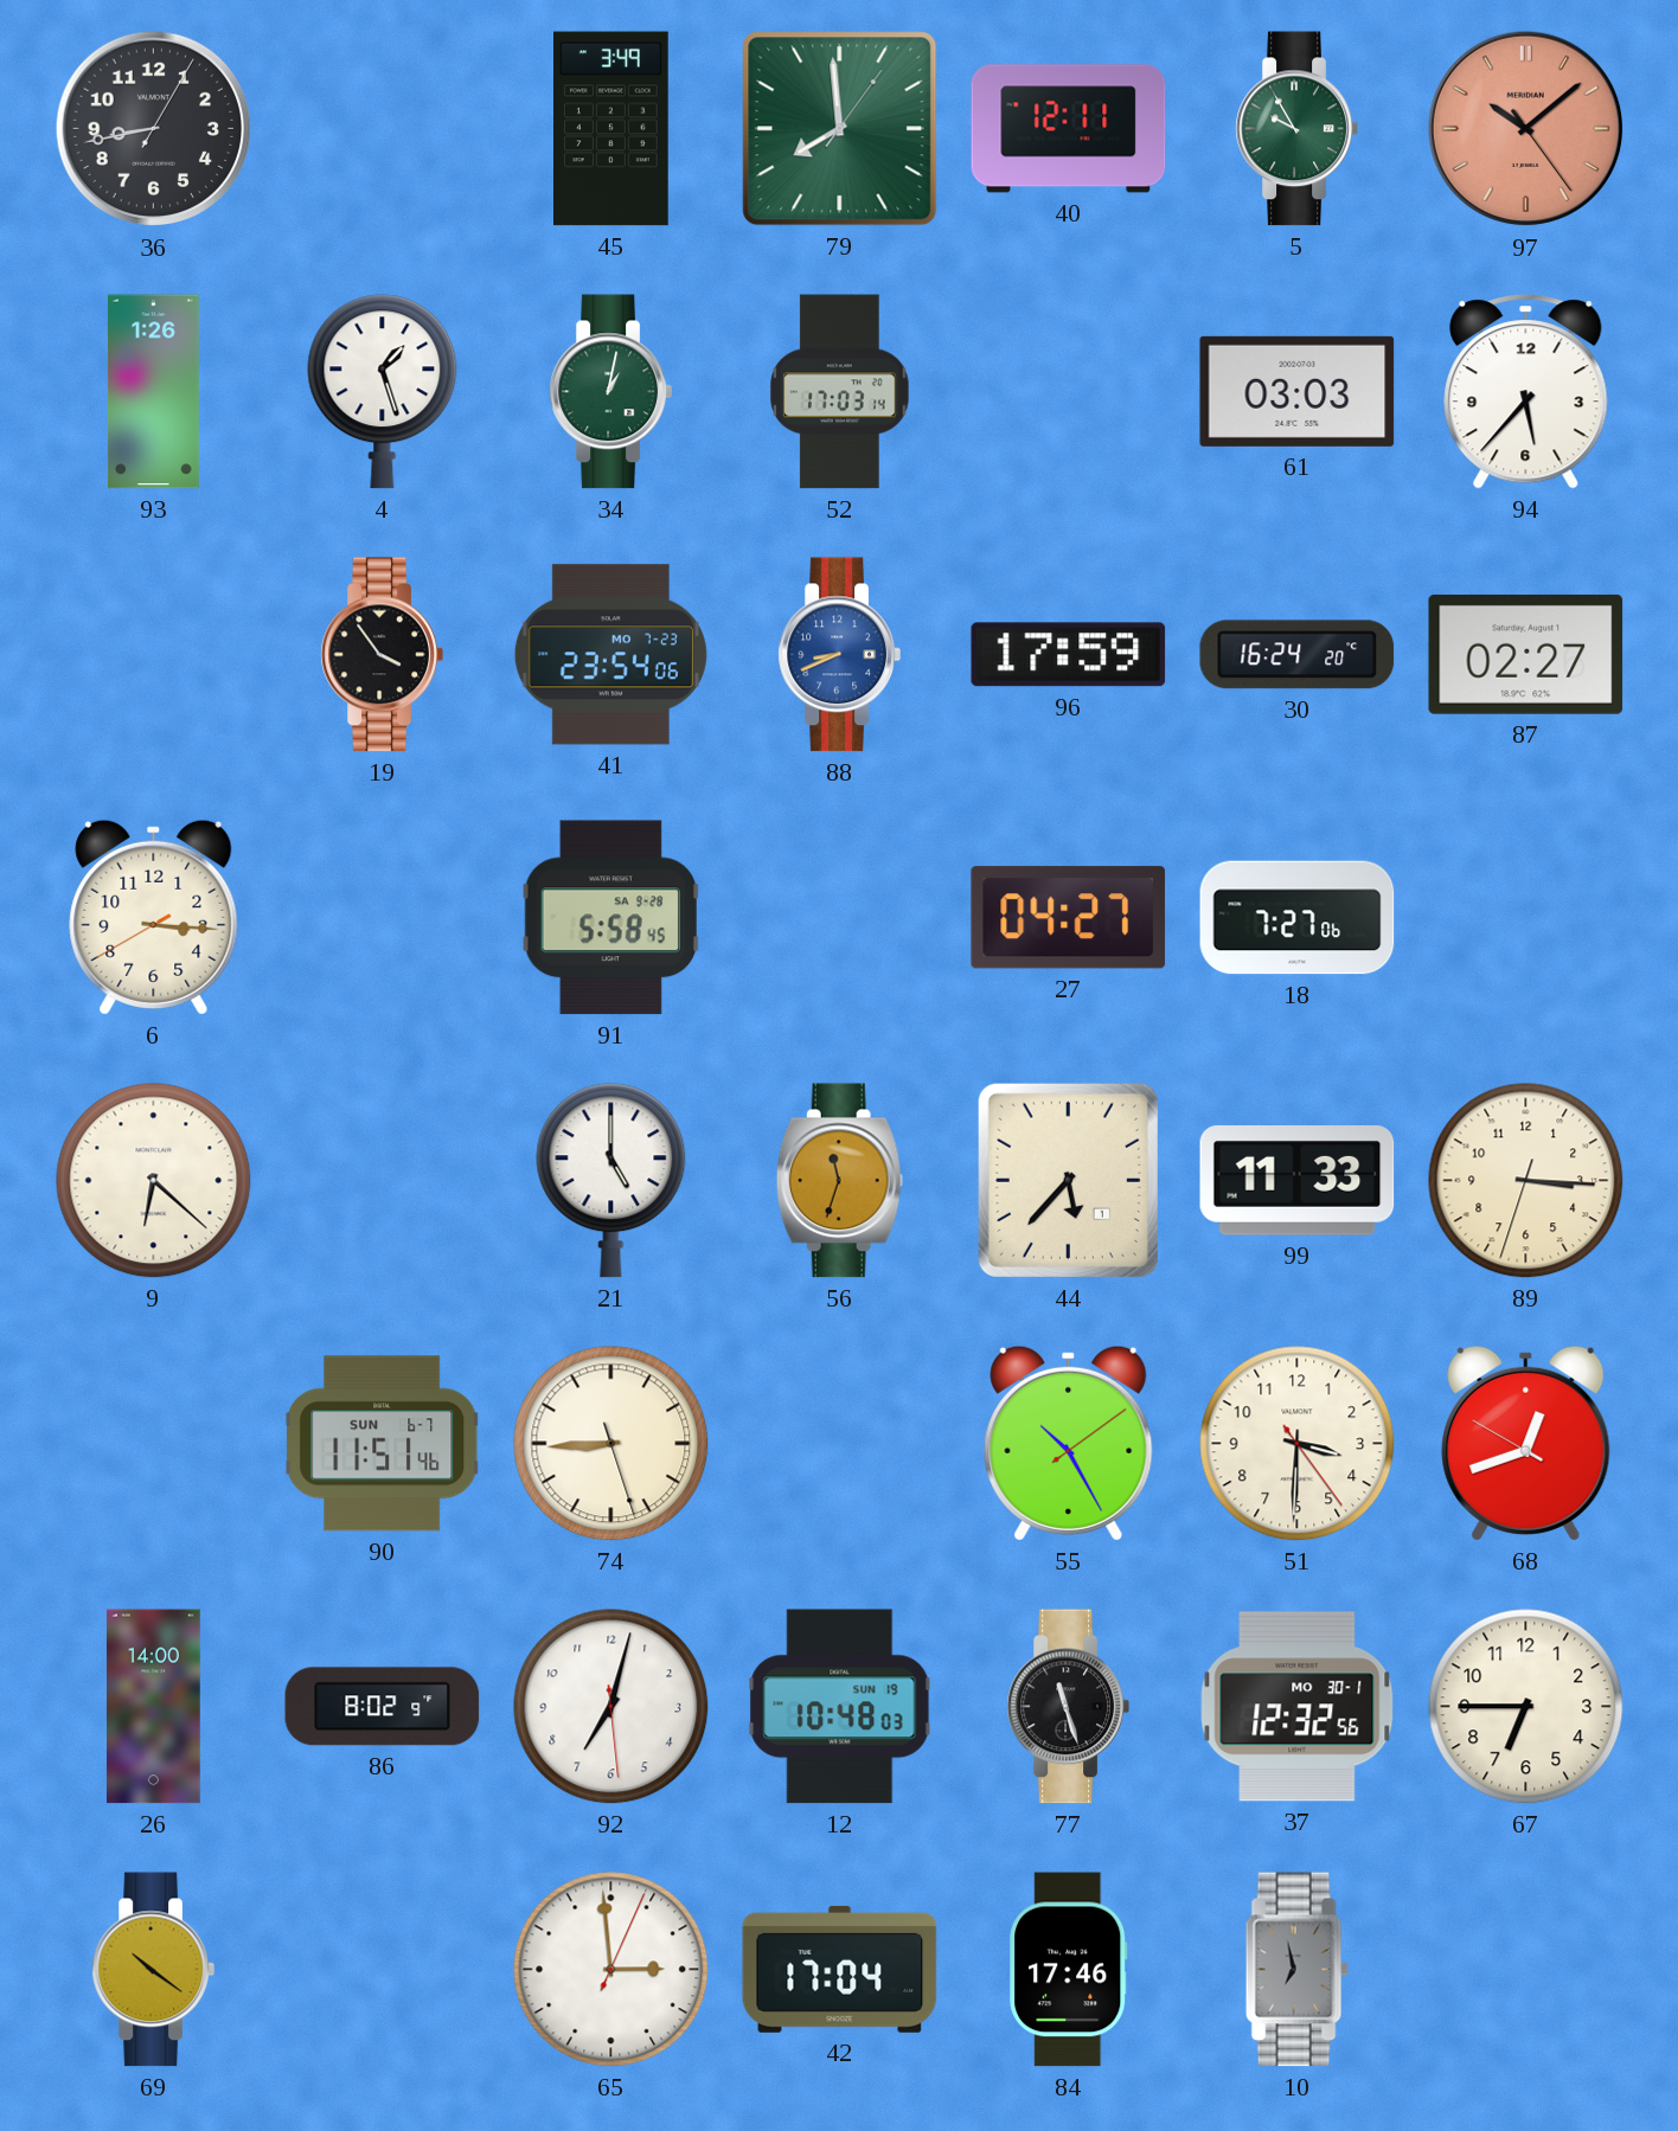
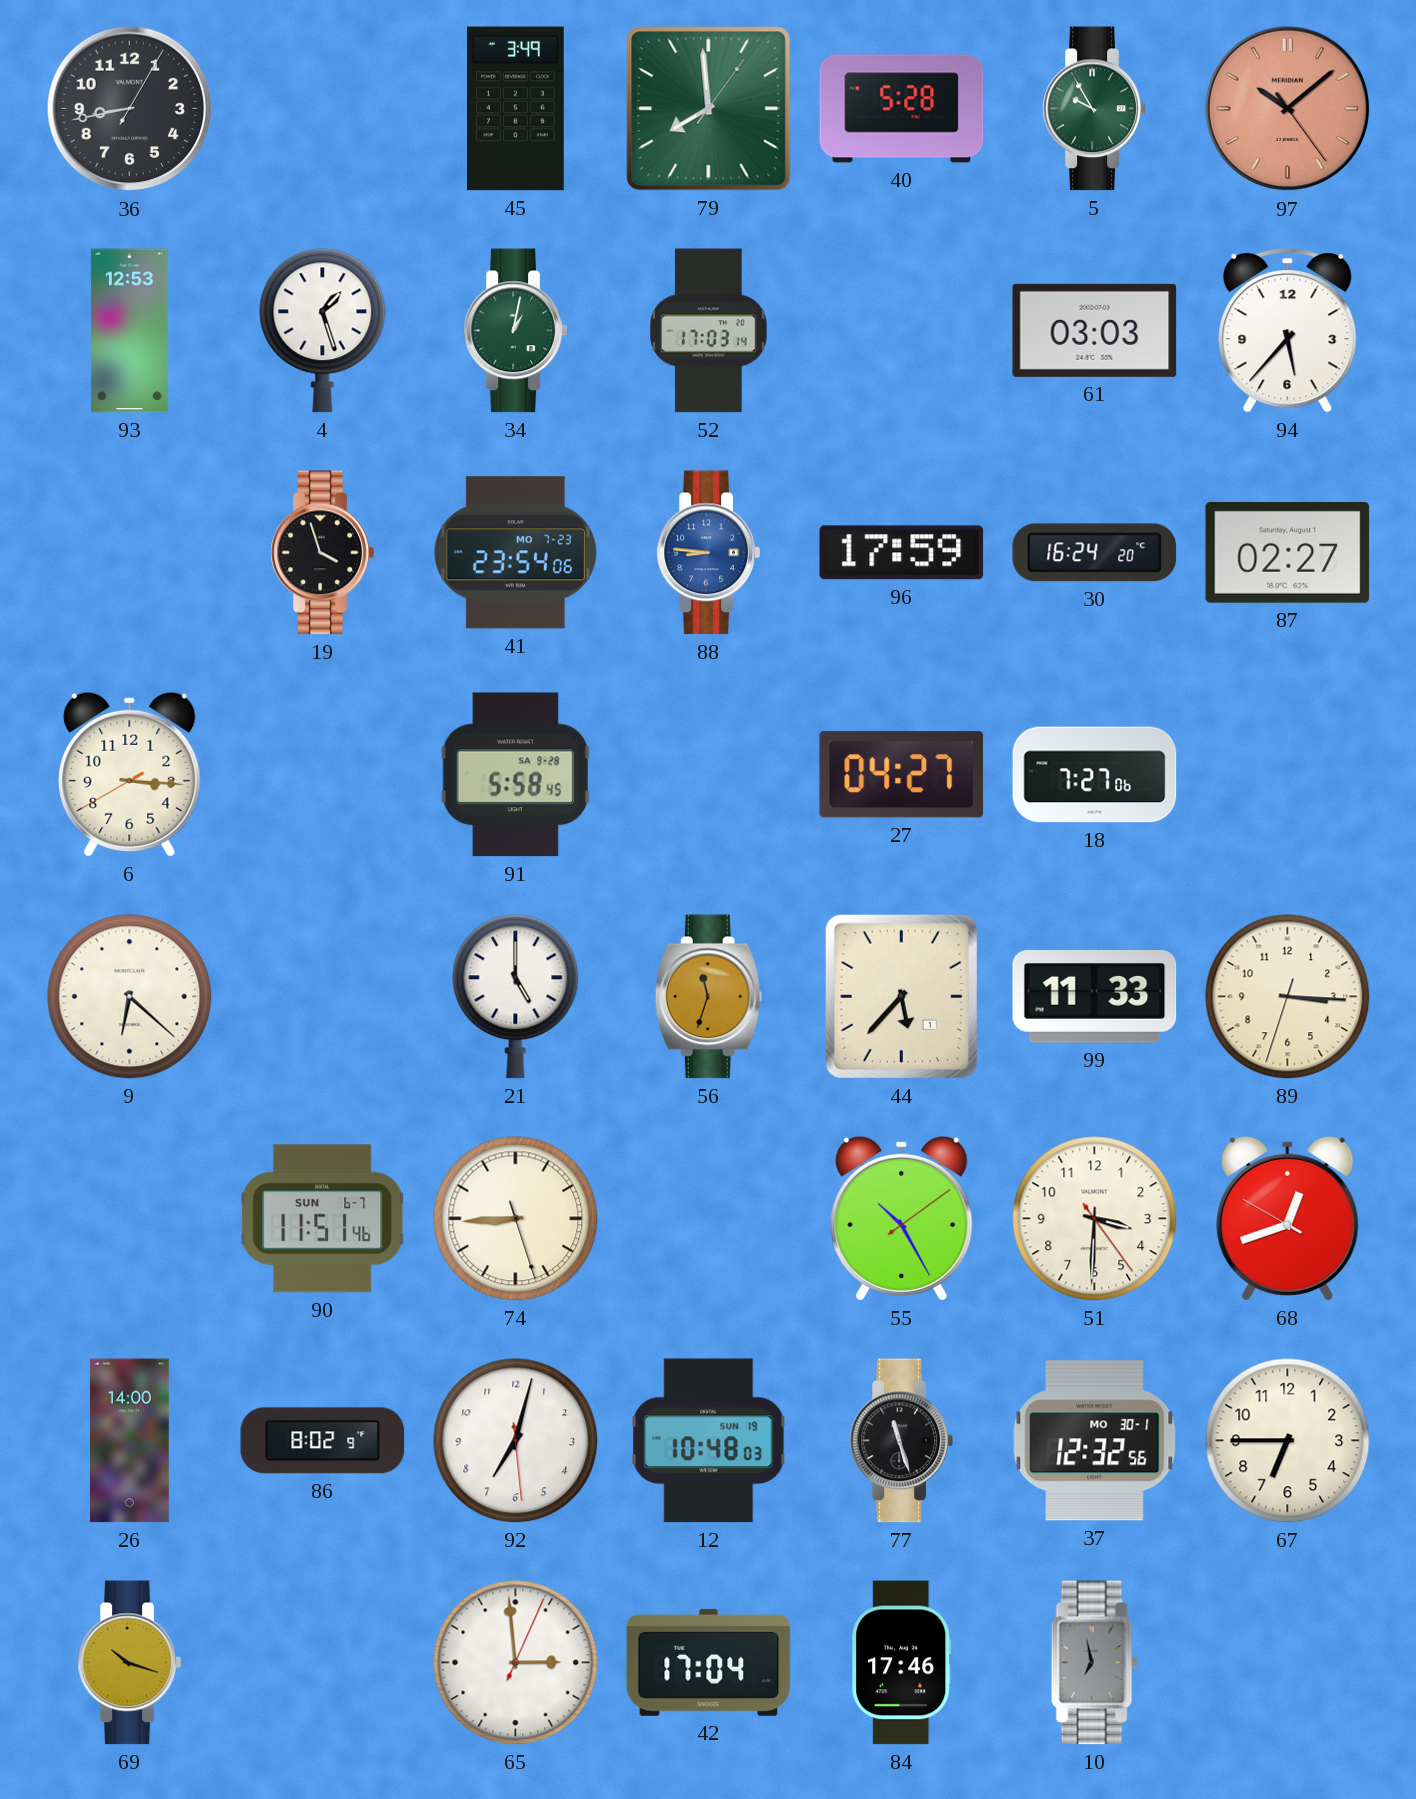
40: 12:11 -> 5:28
93: 1:26 -> 12:53
19: 3:54 -> 3:57
88: 8:41 -> 8:46
69: 10:21 -> 10:18
